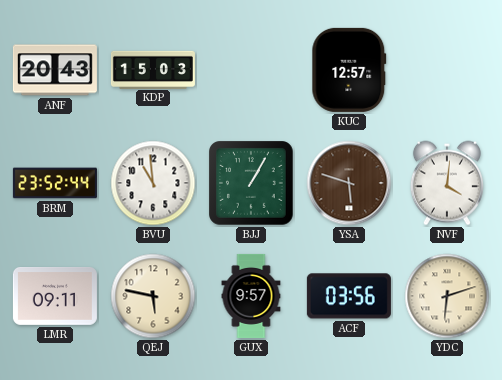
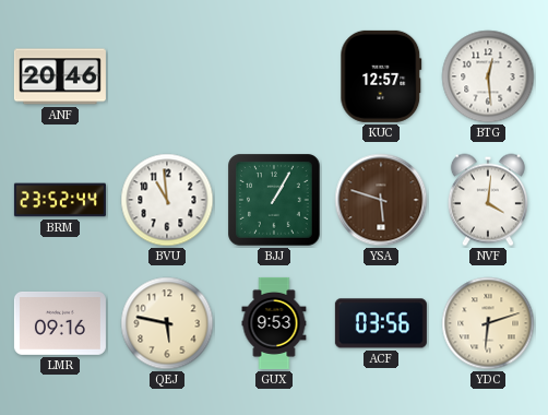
ANF: 20:43 -> 20:46
KDP: 15:03 -> none
BTG: none -> 12:29
LMR: 09:11 -> 09:16
GUX: 9:57 -> 9:53
